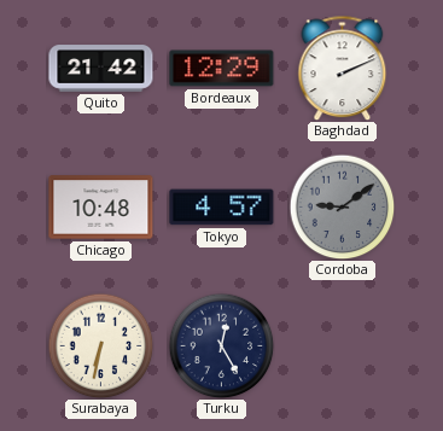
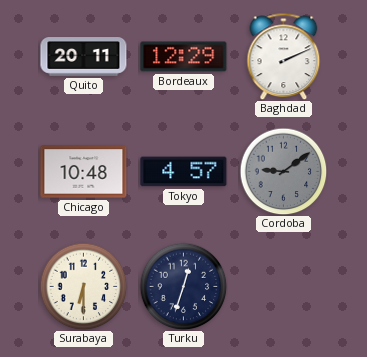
Quito: 21:42 -> 20:11
Surabaya: 6:32 -> 6:30
Turku: 12:25 -> 12:33
